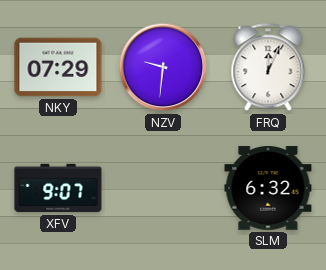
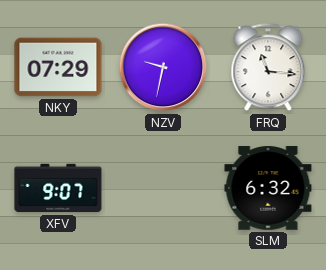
NZV: 9:31 -> 9:32
FRQ: 12:04 -> 11:16
